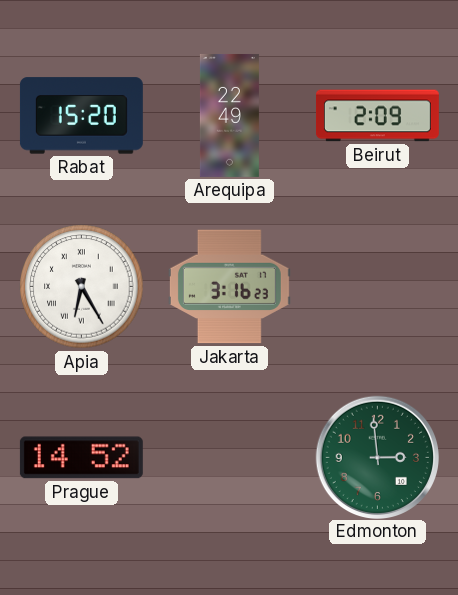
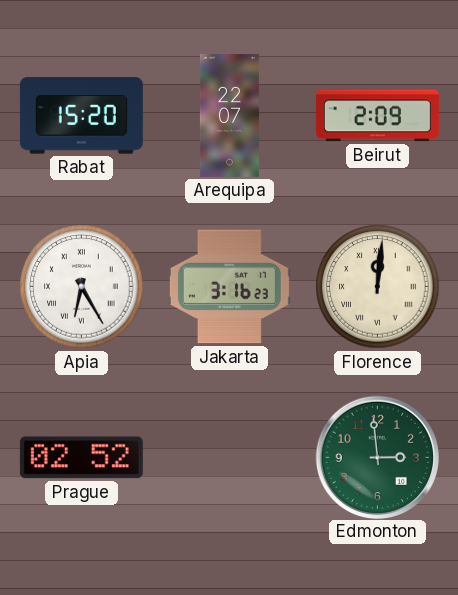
Arequipa: 22:49 -> 22:07
Florence: none -> 12:01
Prague: 14:52 -> 02:52
